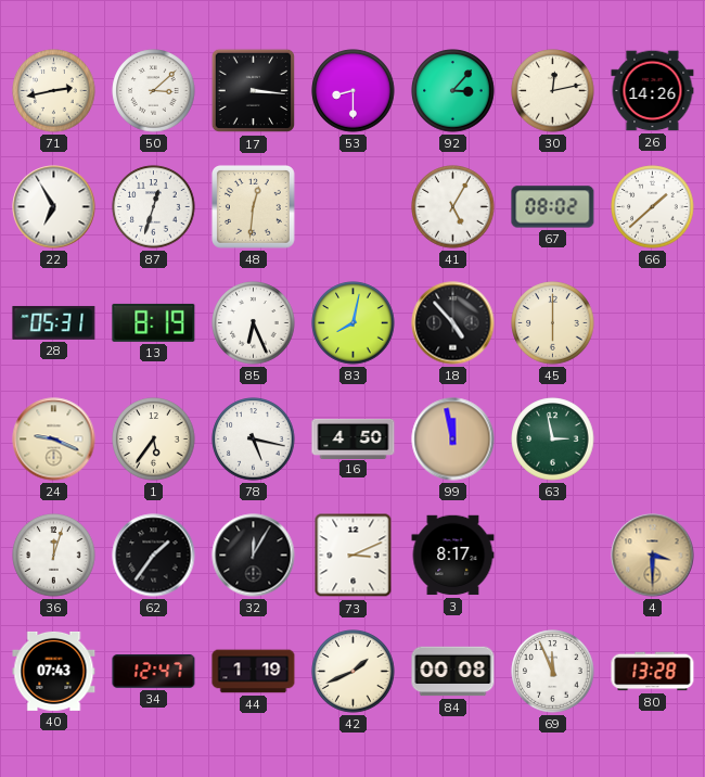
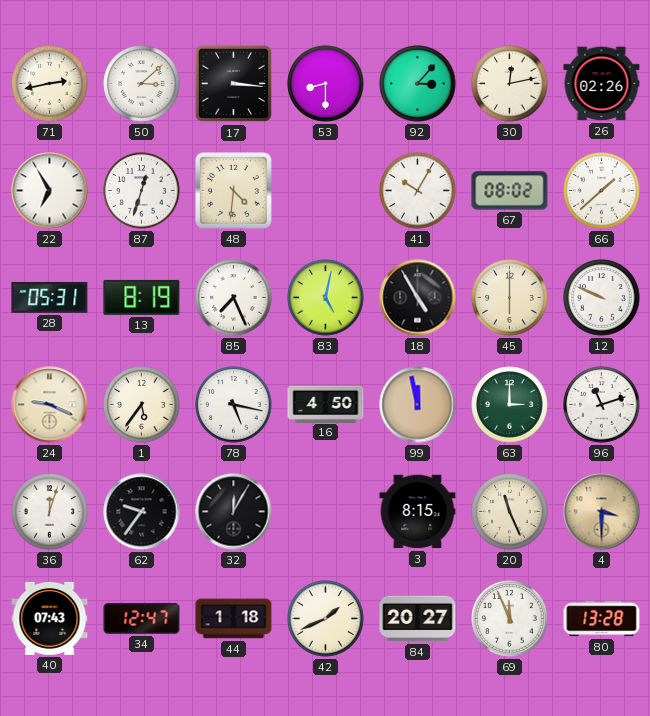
26: 14:26 -> 02:26
48: 12:31 -> 4:31
41: 5:05 -> 10:05
85: 6:26 -> 7:26
83: 8:02 -> 5:02
18: 4:53 -> 4:55
12: none -> 9:49
63: 2:58 -> 3:00
96: none -> 11:12
62: 1:36 -> 9:36
73: 3:11 -> none
3: 8:17 -> 8:15
20: none -> 11:26
44: 1:19 -> 1:18
84: 00:08 -> 20:27
